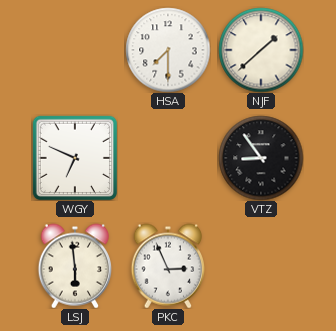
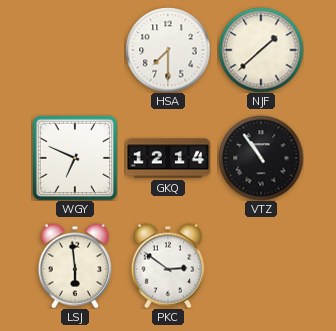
GKQ: none -> 12:14
VTZ: 8:54 -> 10:54
PKC: 2:56 -> 2:51
